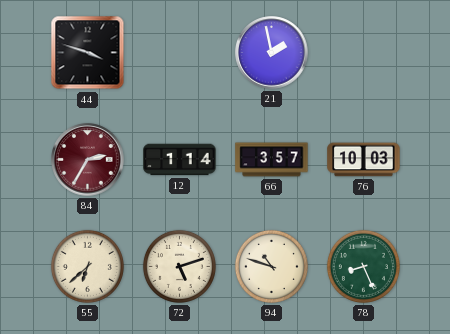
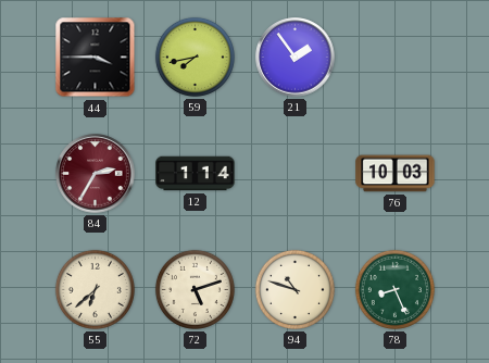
44: 3:48 -> 3:45
59: none -> 7:43
21: 1:58 -> 1:54
66: 3:57 -> none
